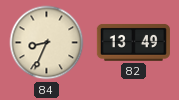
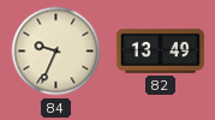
84: 8:34 -> 9:34
